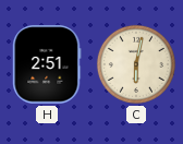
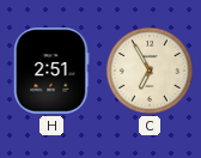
C: 6:02 -> 6:55
